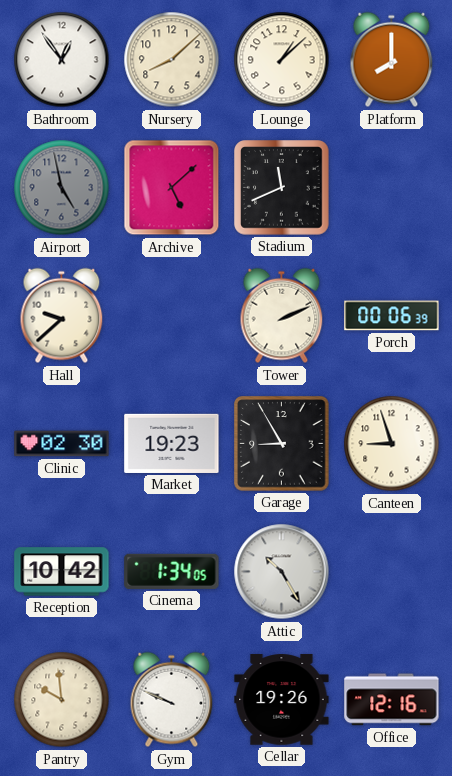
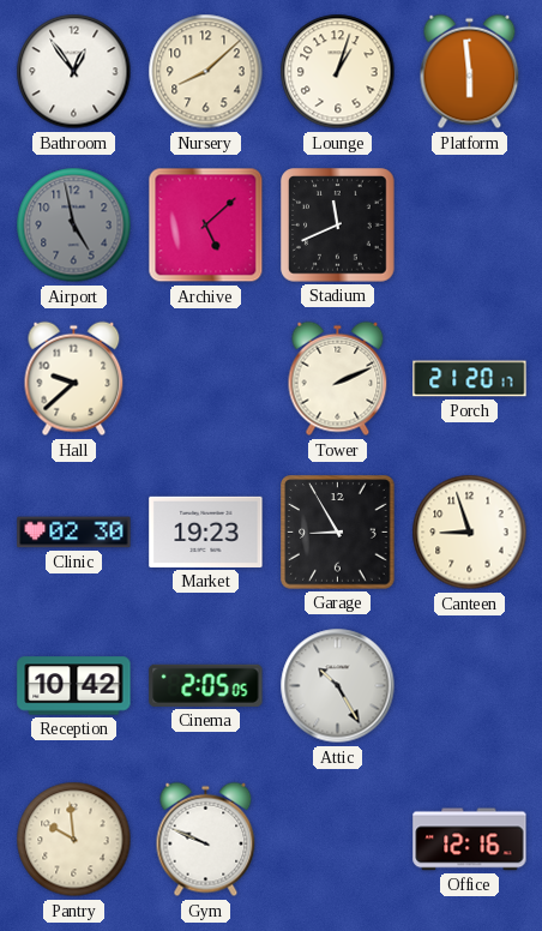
Lounge: 1:08 -> 1:03
Platform: 8:00 -> 5:59
Porch: 00:06 -> 21:20
Cinema: 1:34 -> 2:05
Cellar: 19:26 -> none
